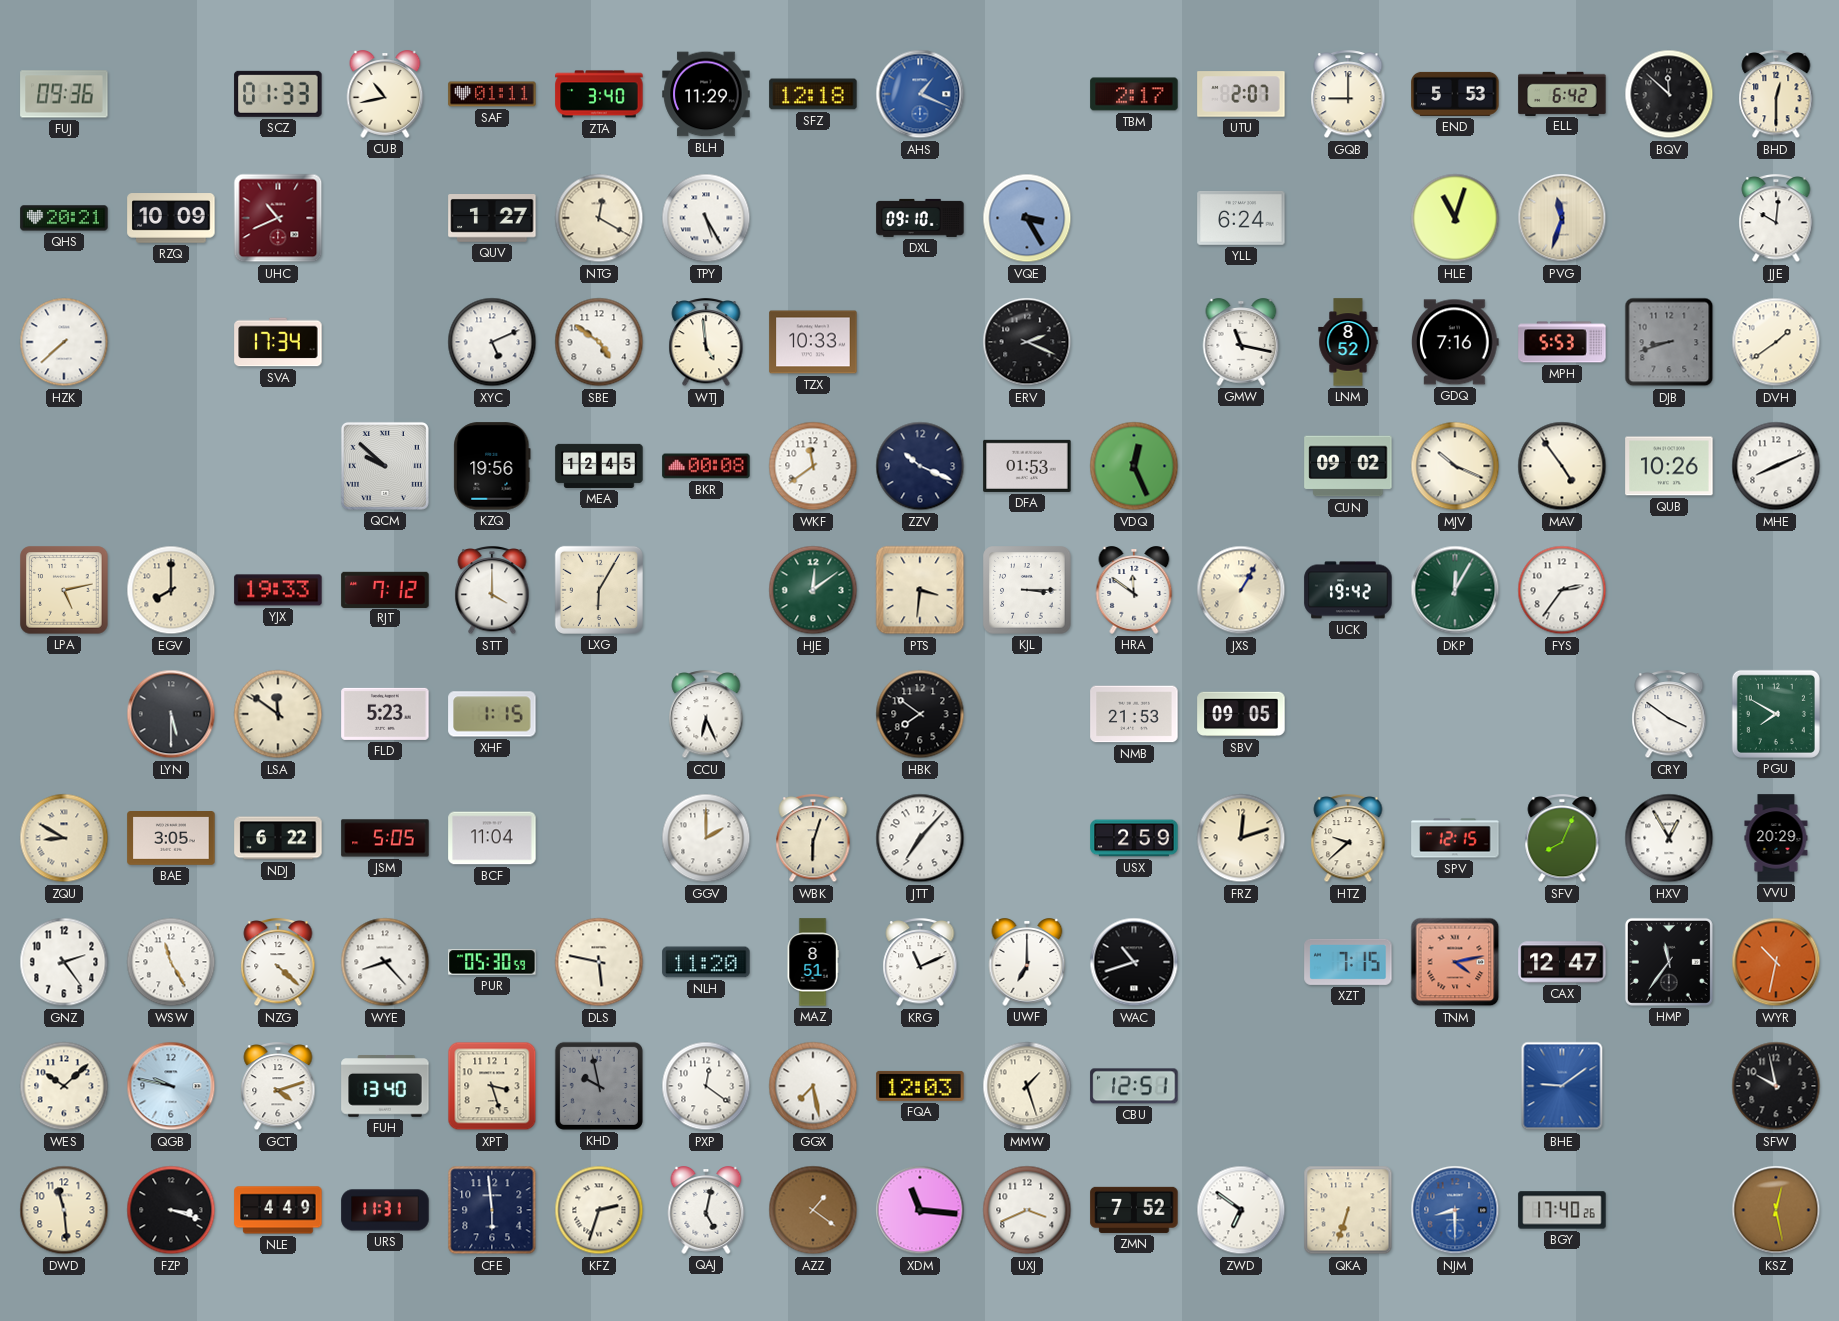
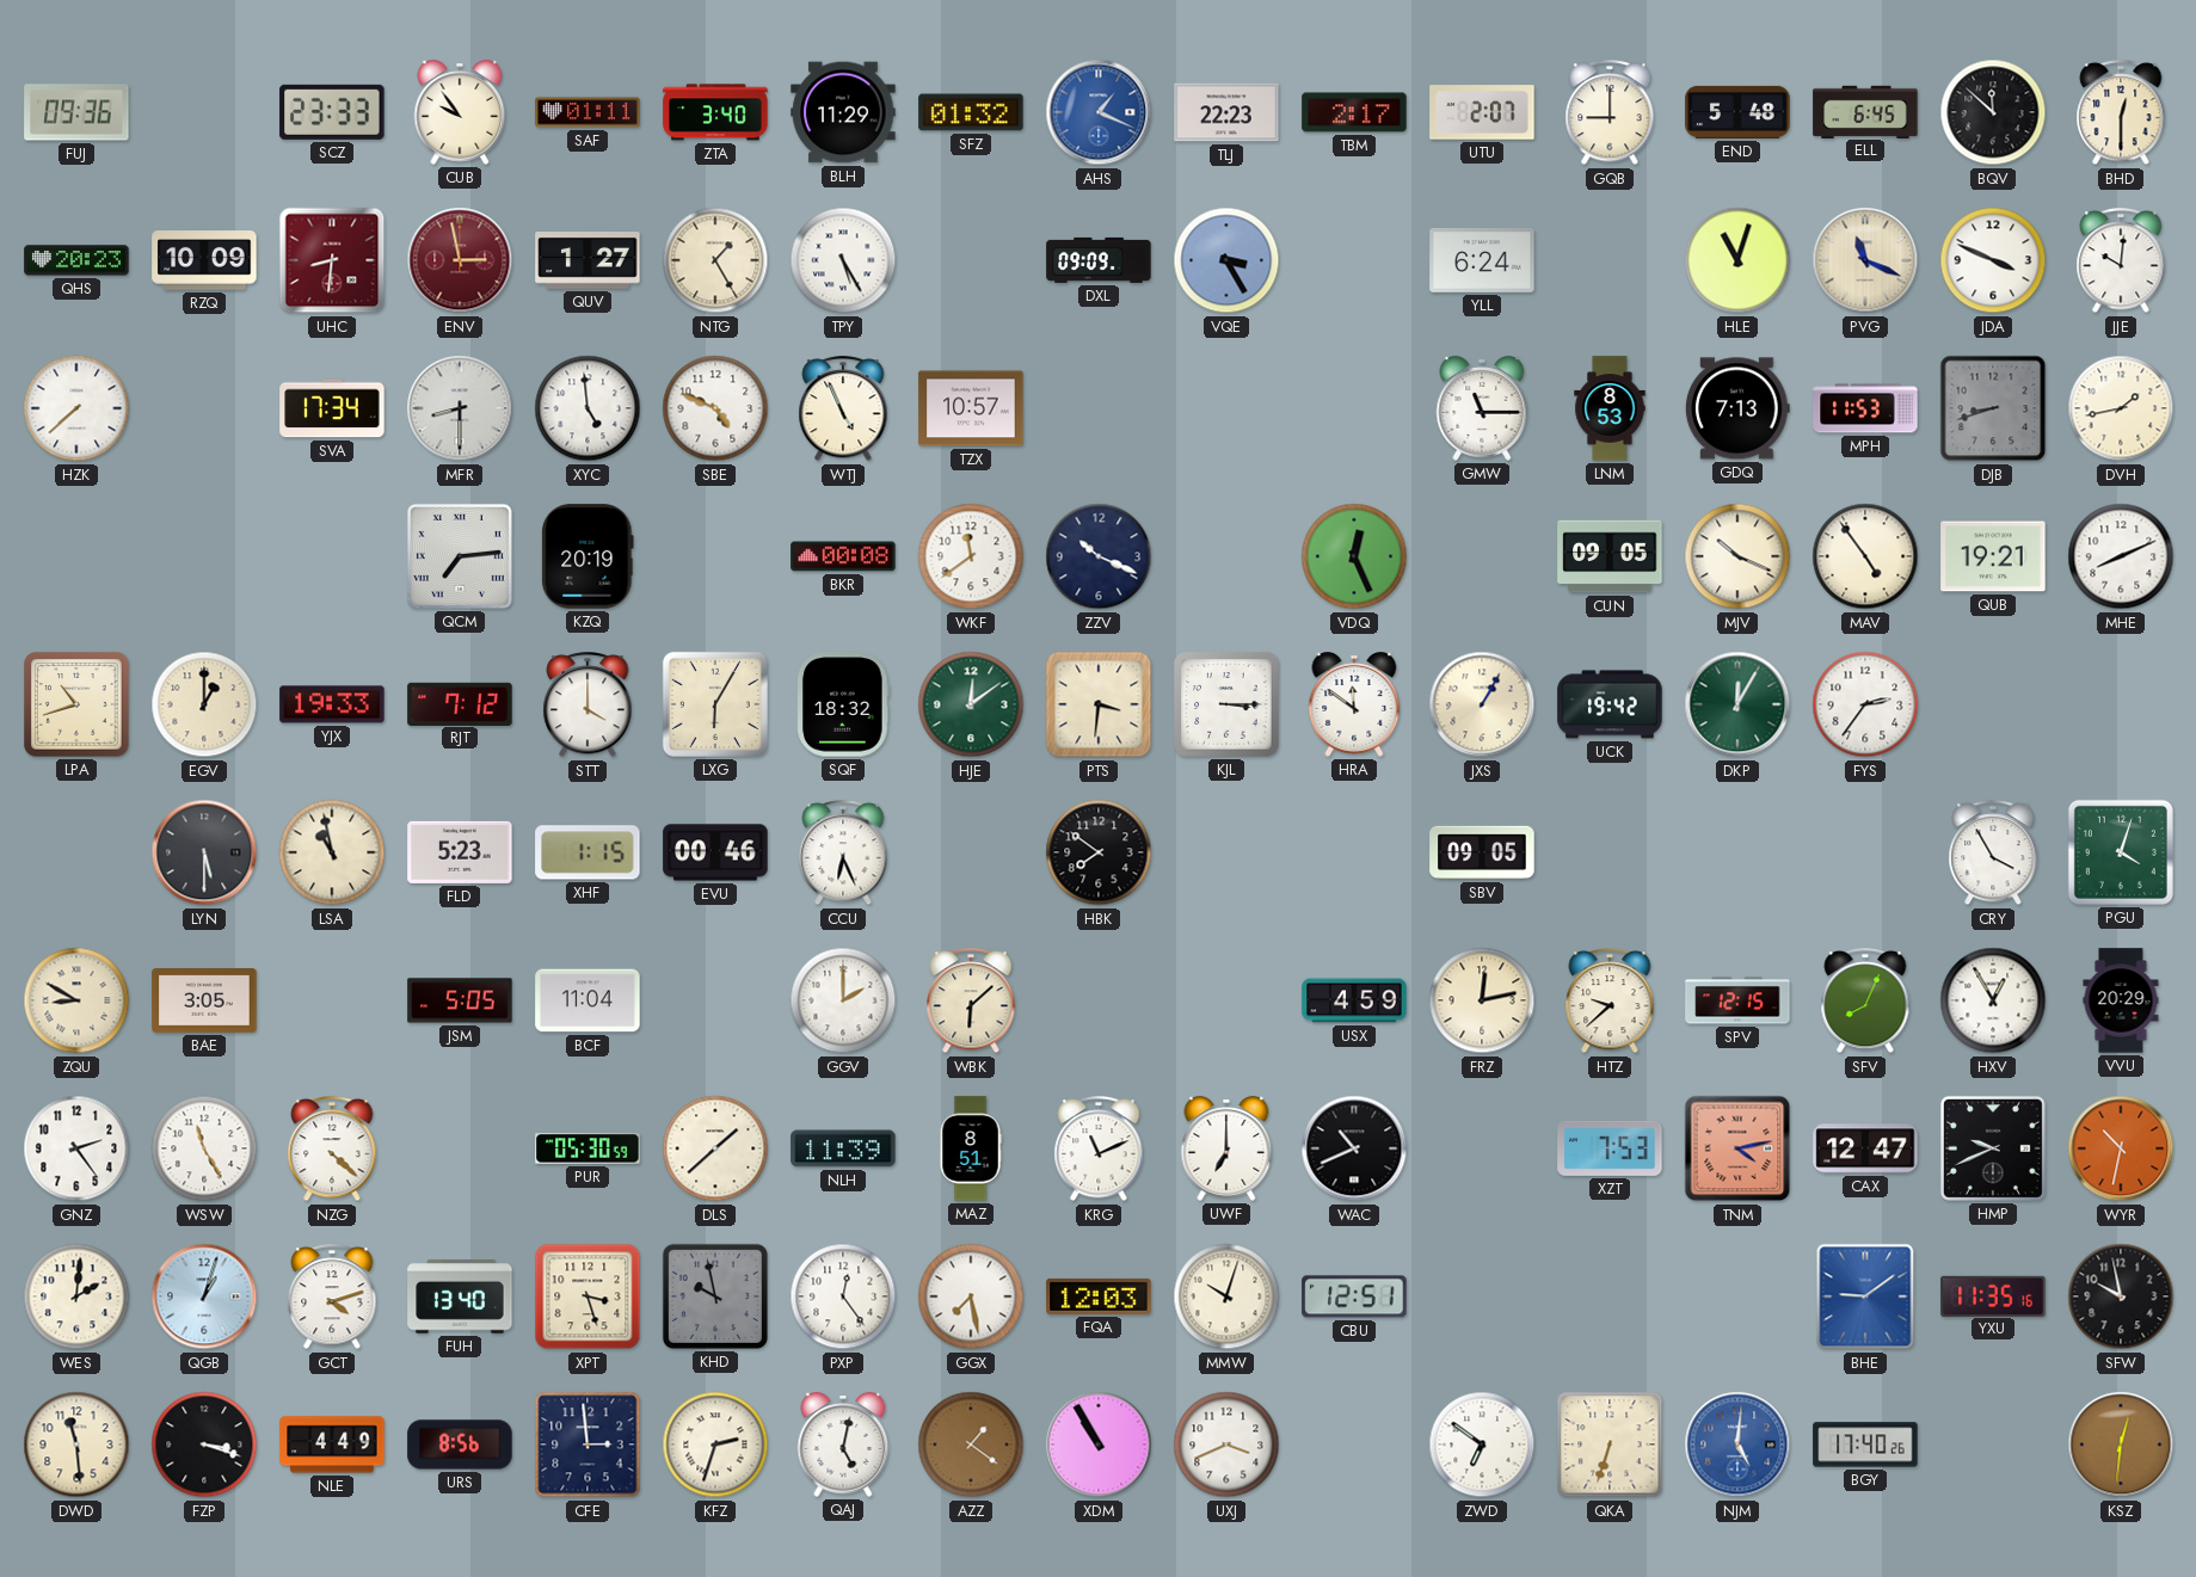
SCZ: 01:33 -> 23:33
CUB: 10:43 -> 9:54
SFZ: 12:18 -> 01:32
TLJ: none -> 22:23
END: 5:53 -> 5:48
ELL: 6:42 -> 6:45
QHS: 20:21 -> 20:23
UHC: 10:41 -> 8:31
ENV: none -> 2:58
NTG: 12:20 -> 1:25
DXL: 09:10 -> 09:09
PVG: 11:33 -> 11:19
JDA: none -> 3:49
MFR: none -> 8:30
XYC: 5:11 -> 4:59
SBE: 4:51 -> 4:49
WTJ: 4:59 -> 4:56
TZX: 10:33 -> 10:57
ERV: 2:19 -> none
GMW: 11:17 -> 11:15
LNM: 8:52 -> 8:53
GDQ: 7:16 -> 7:13
MPH: 5:53 -> 11:53
DVH: 1:39 -> 1:43
QCM: 9:52 -> 7:14
KZQ: 19:56 -> 20:19
MEA: 12:45 -> none
DFA: 01:53 -> none
CUN: 09:02 -> 09:05
QUB: 10:26 -> 19:21
LPA: 5:13 -> 10:42
EGV: 8:00 -> 1:00
SQF: none -> 18:32
LSA: 11:51 -> 10:58
EVU: none -> 00:46
NMB: 21:53 -> none
CRY: 3:51 -> 3:55
PGU: 7:50 -> 4:03
NDJ: 6:22 -> none
WBK: 6:03 -> 6:08
JTT: 7:07 -> none
USX: 2:59 -> 4:59
FRZ: 12:12 -> 12:13
WYE: 8:23 -> none
DLS: 5:47 -> 1:38
NLH: 11:20 -> 11:39
WAC: 10:42 -> 10:41
XZT: 7:15 -> 7:53
HMP: 11:36 -> 9:41
WES: 10:08 -> 2:01
QGB: 9:47 -> 1:03
PXP: 12:21 -> 12:24
MMW: 1:27 -> 10:03
YXU: none -> 11:35
URS: 11:31 -> 8:56
CFE: 5:59 -> 2:59
XDM: 11:16 -> 10:55
ZMN: 7:52 -> none
NJM: 8:30 -> 5:01
KSZ: 12:28 -> 12:31
